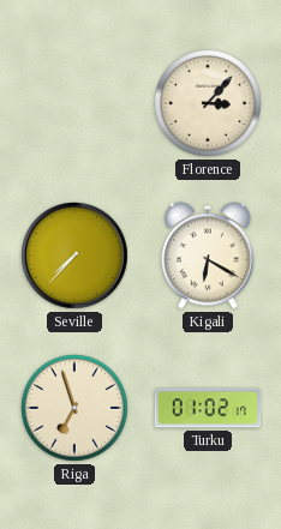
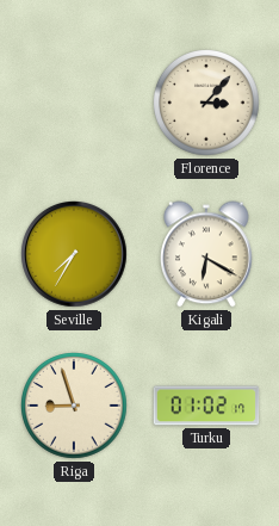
Seville: 7:37 -> 7:35
Riga: 6:57 -> 8:57
